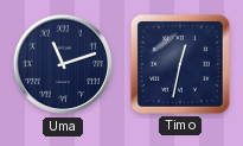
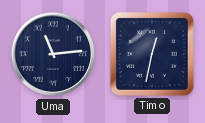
Uma: 11:12 -> 11:14
